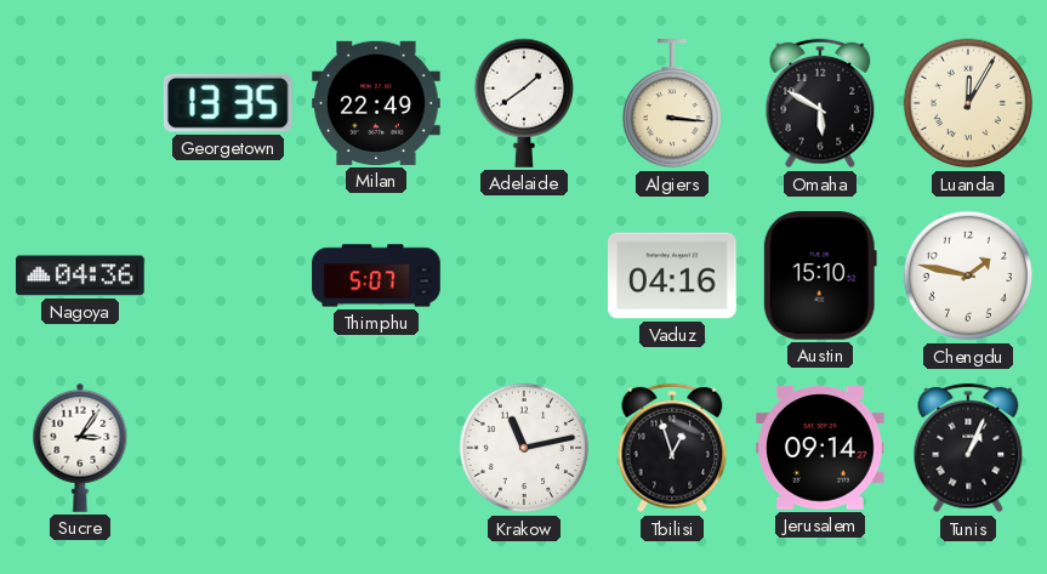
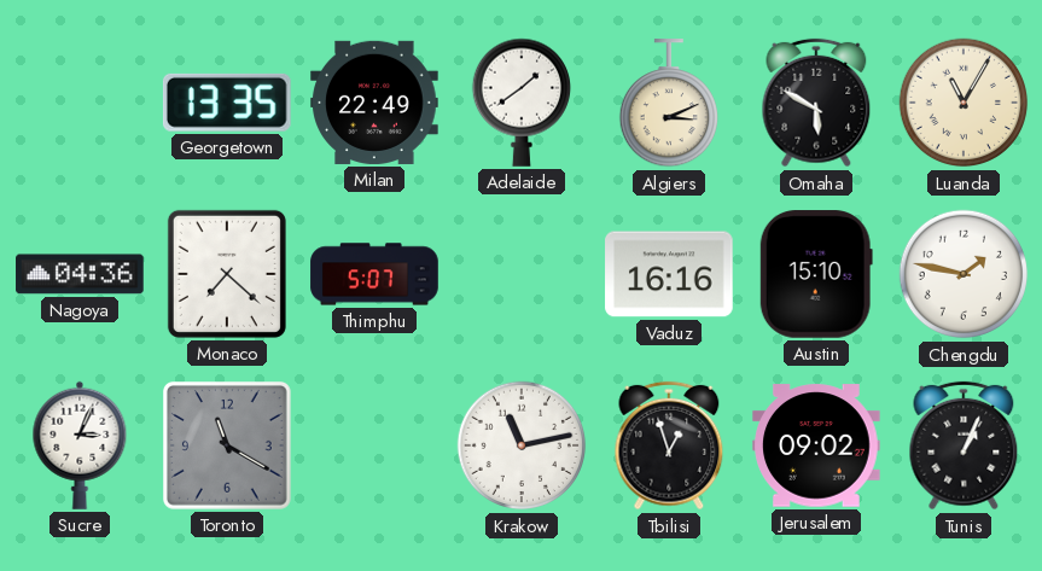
Algiers: 3:16 -> 3:11
Luanda: 12:05 -> 11:05
Monaco: none -> 7:22
Vaduz: 04:16 -> 16:16
Sucre: 3:06 -> 3:04
Toronto: none -> 11:20
Jerusalem: 09:14 -> 09:02
